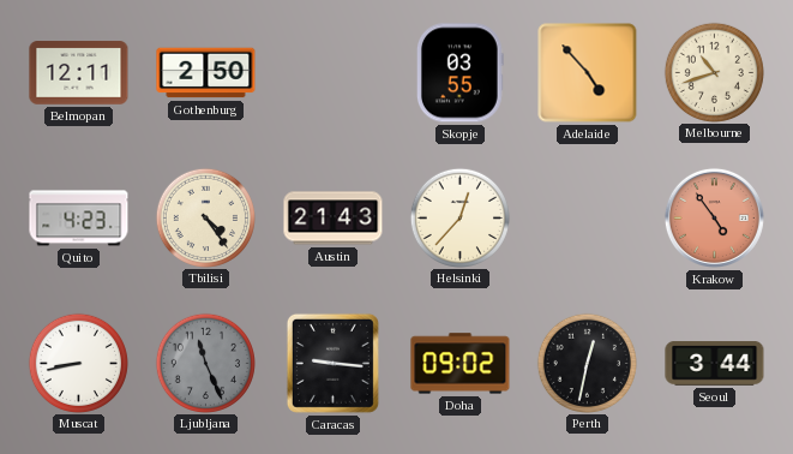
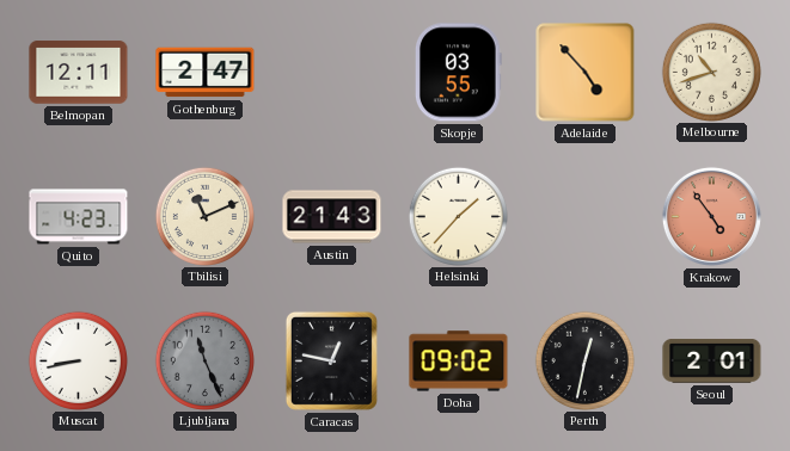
Gothenburg: 2:50 -> 2:47
Tbilisi: 4:24 -> 11:11
Helsinki: 12:37 -> 1:37
Caracas: 9:16 -> 12:47
Seoul: 3:44 -> 2:01
